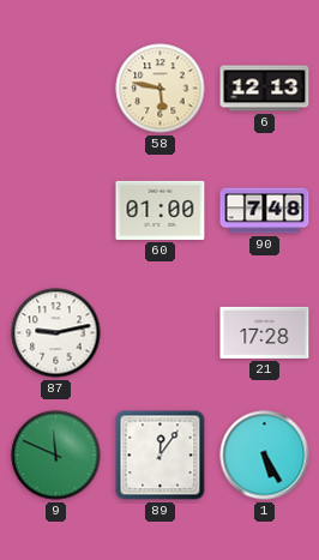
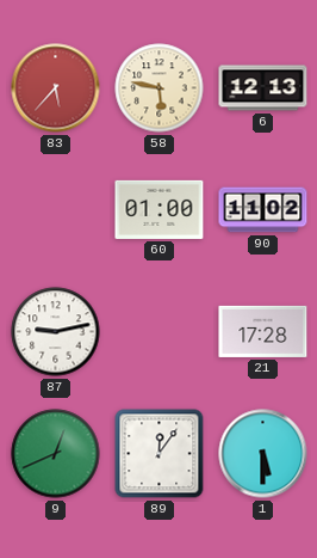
83: none -> 5:37
90: 7:48 -> 11:02
9: 11:49 -> 12:41
1: 5:25 -> 5:30
